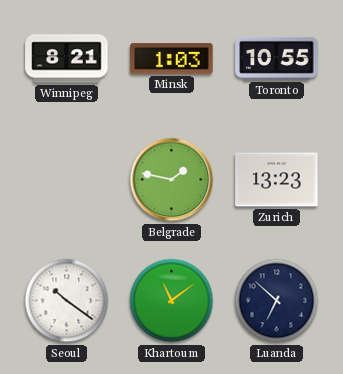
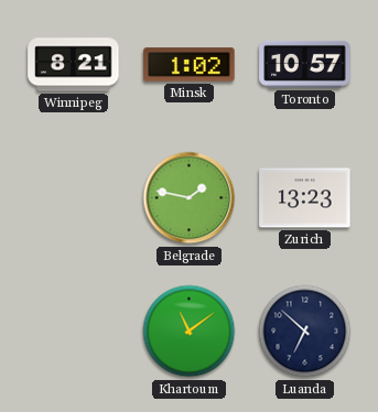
Minsk: 1:03 -> 1:02
Toronto: 10:55 -> 10:57
Seoul: 10:21 -> none
